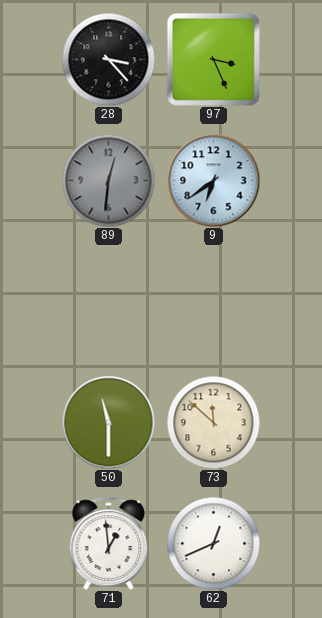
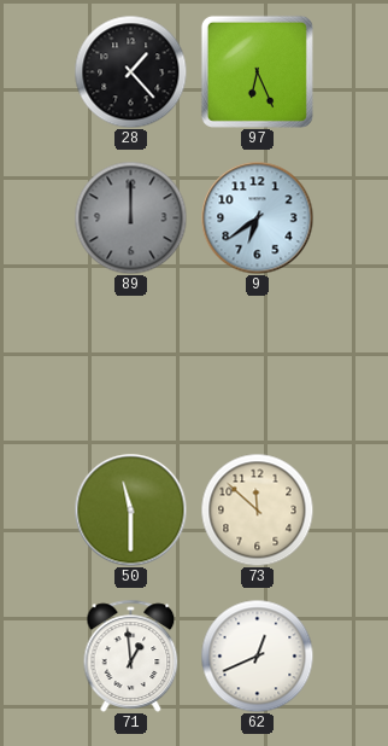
28: 3:23 -> 1:23
97: 3:26 -> 6:26
89: 12:31 -> 12:00
